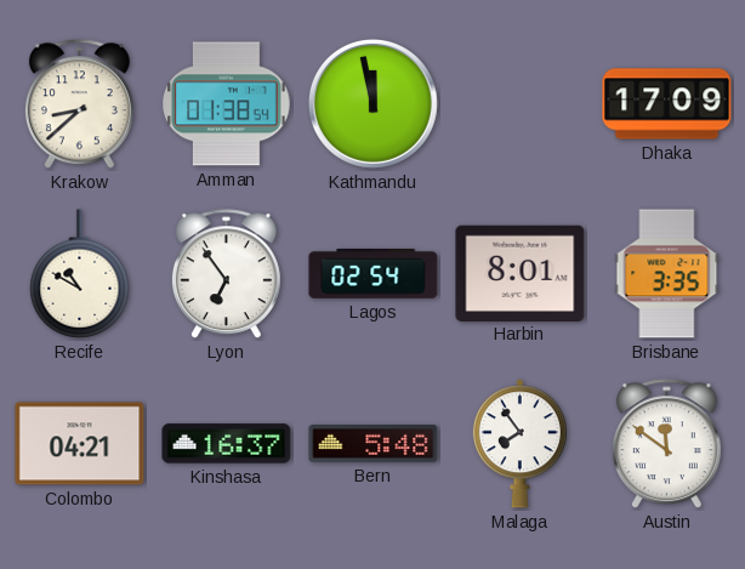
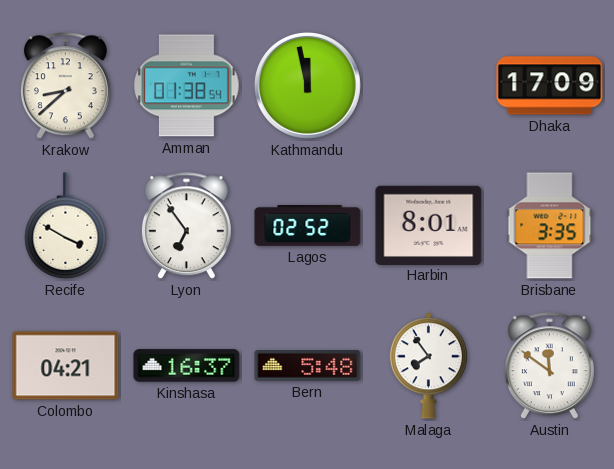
Recife: 10:50 -> 3:50
Lagos: 02:54 -> 02:52
